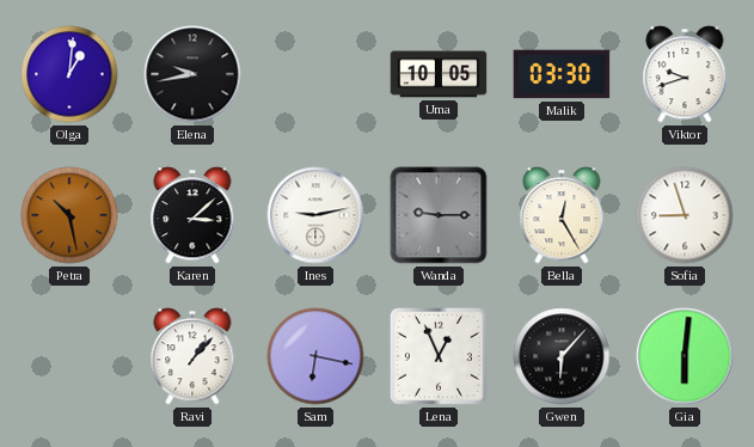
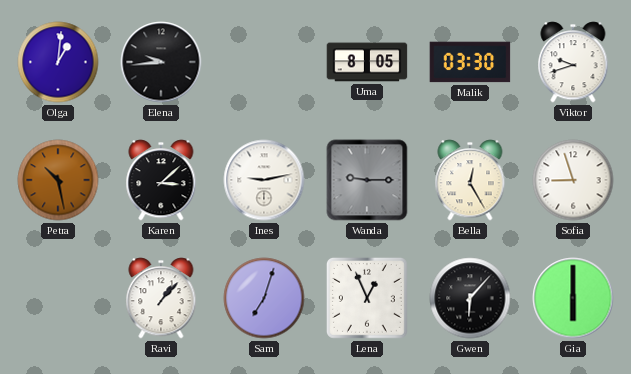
Elena: 9:43 -> 9:44
Uma: 10:05 -> 8:05
Sam: 6:17 -> 7:03
Gia: 6:01 -> 6:00
